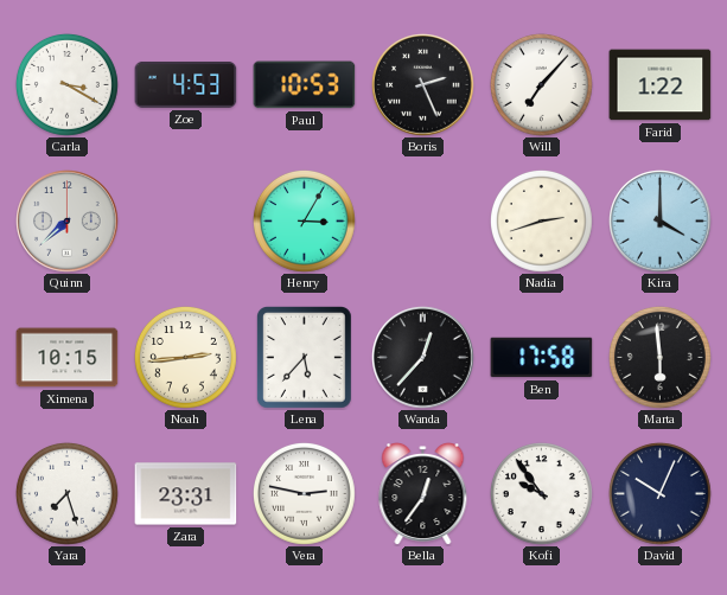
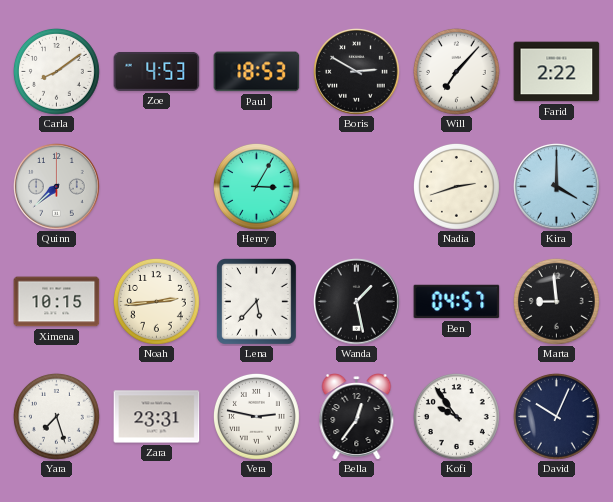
Carla: 3:20 -> 8:09
Paul: 10:53 -> 18:53
Boris: 2:26 -> 2:50
Farid: 1:22 -> 2:22
Wanda: 12:37 -> 1:28
Ben: 17:58 -> 04:57
Marta: 5:59 -> 8:59
